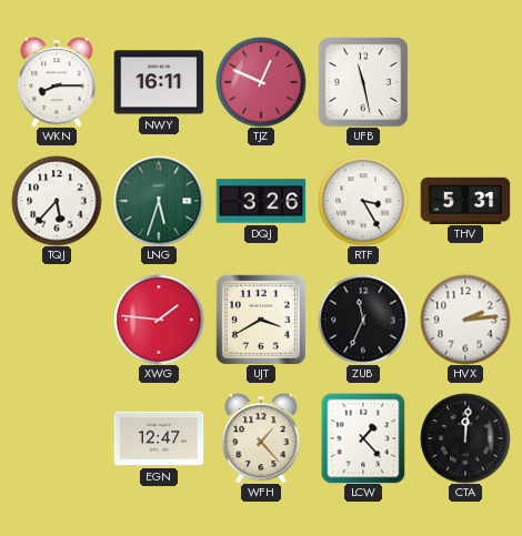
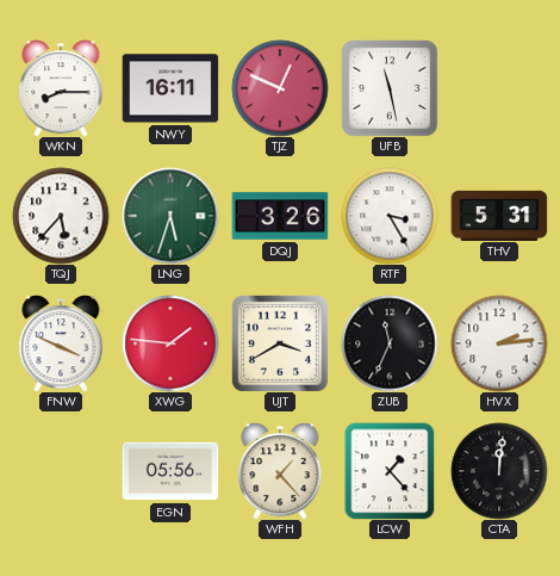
FNW: none -> 3:49
EGN: 12:47 -> 05:56
